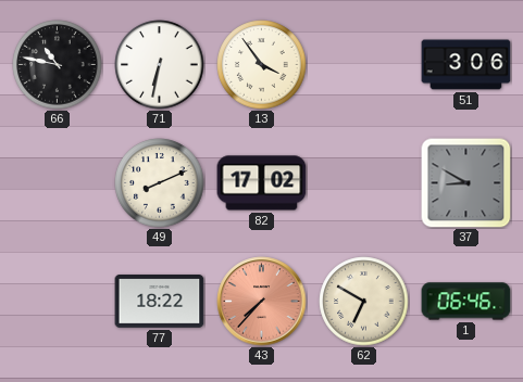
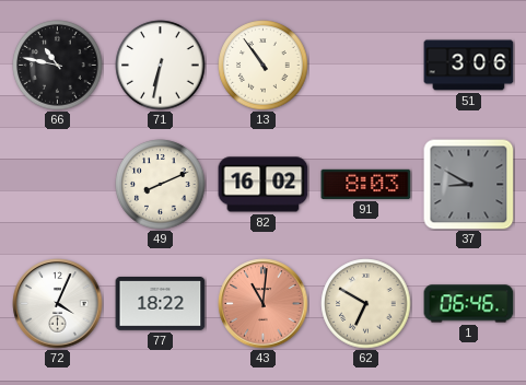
13: 3:54 -> 10:54
82: 17:02 -> 16:02
91: none -> 8:03
72: none -> 4:04
43: 7:37 -> 11:01
